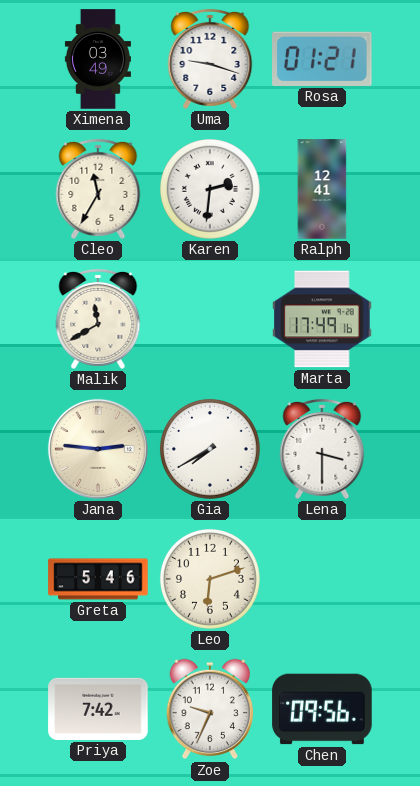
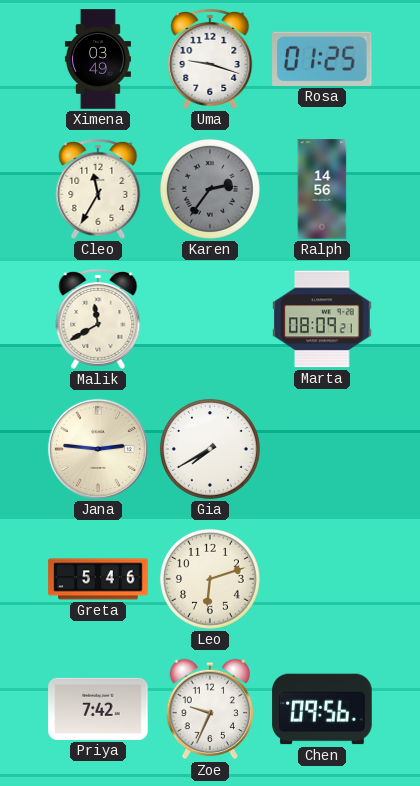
Rosa: 01:21 -> 01:25
Karen: 2:31 -> 2:36
Karen dial: white -> grey
Ralph: 12:41 -> 14:56
Marta: 17:49 -> 08:09
Lena: 3:30 -> none
